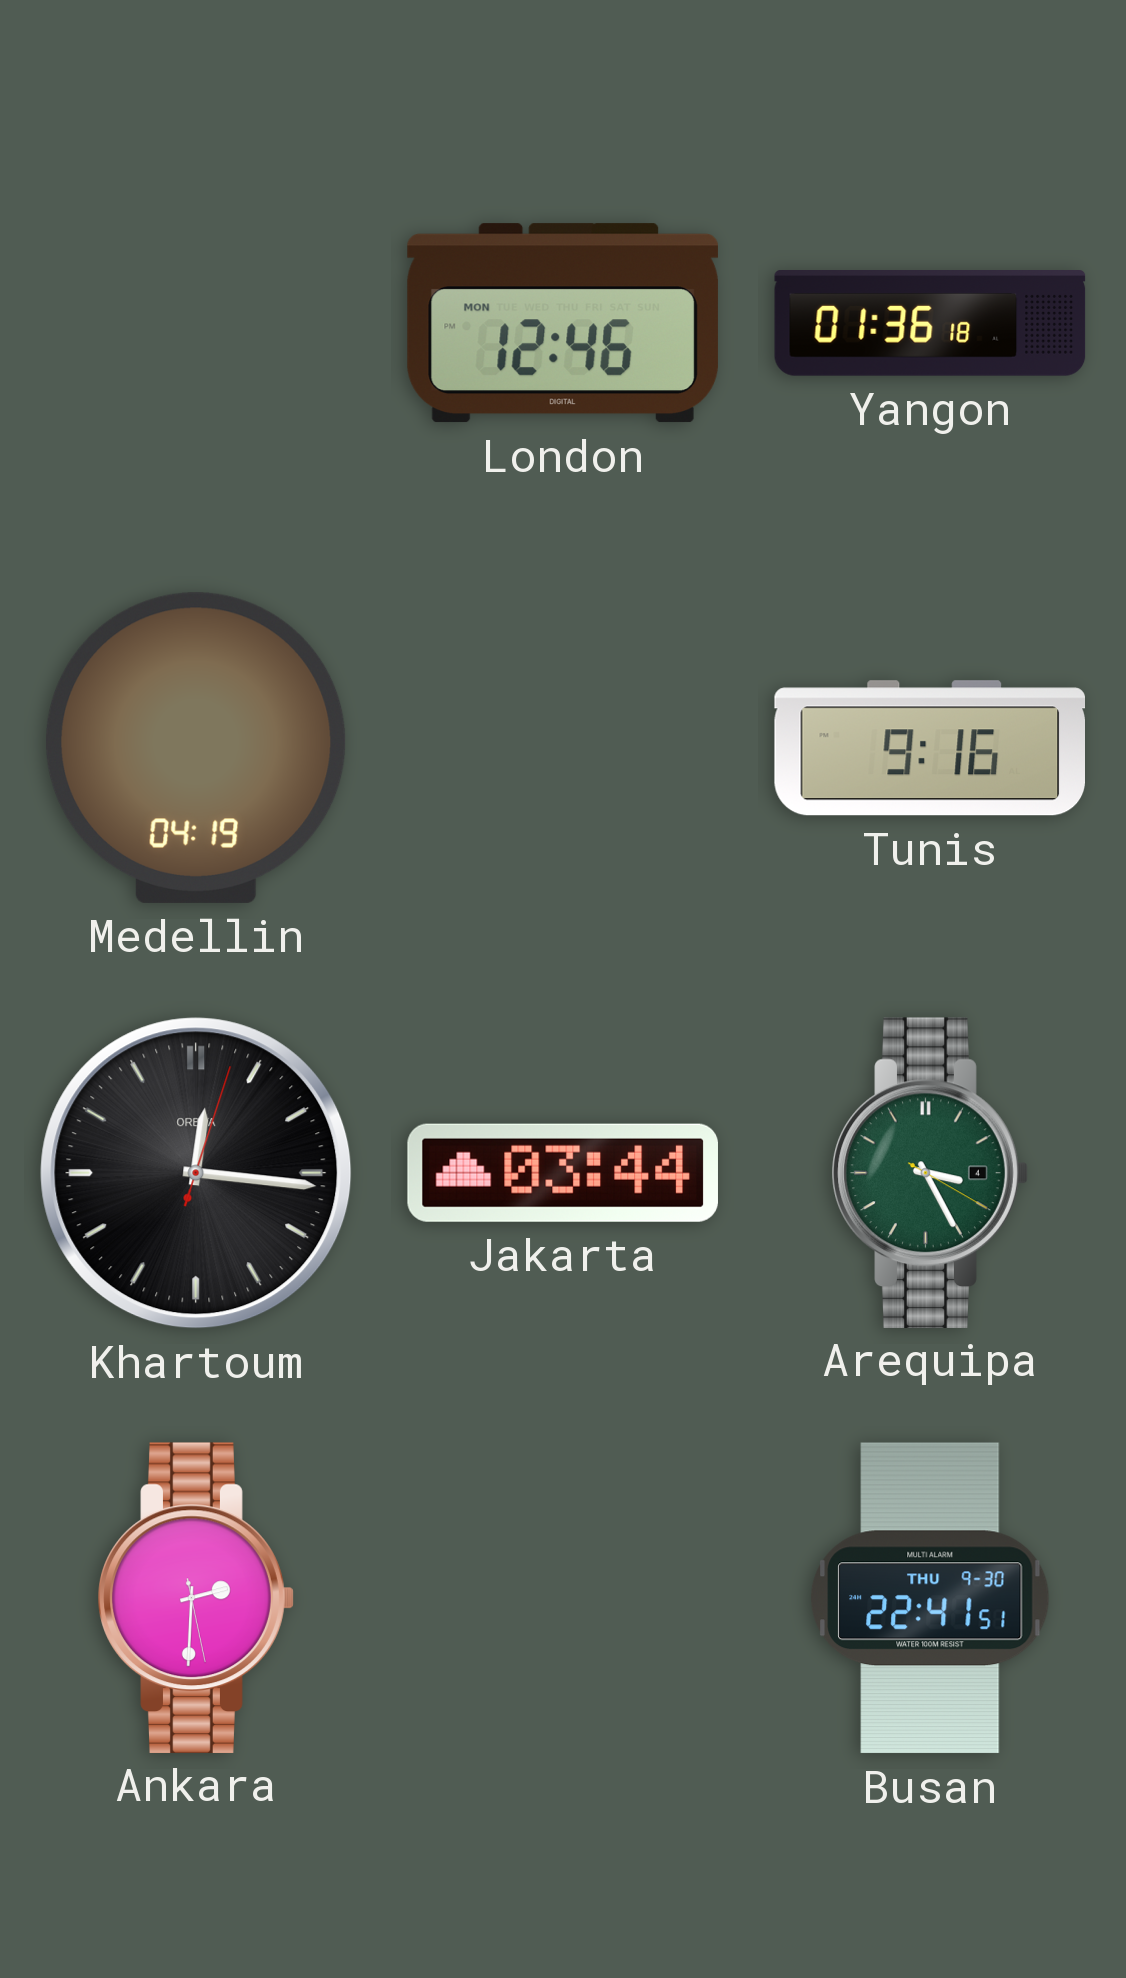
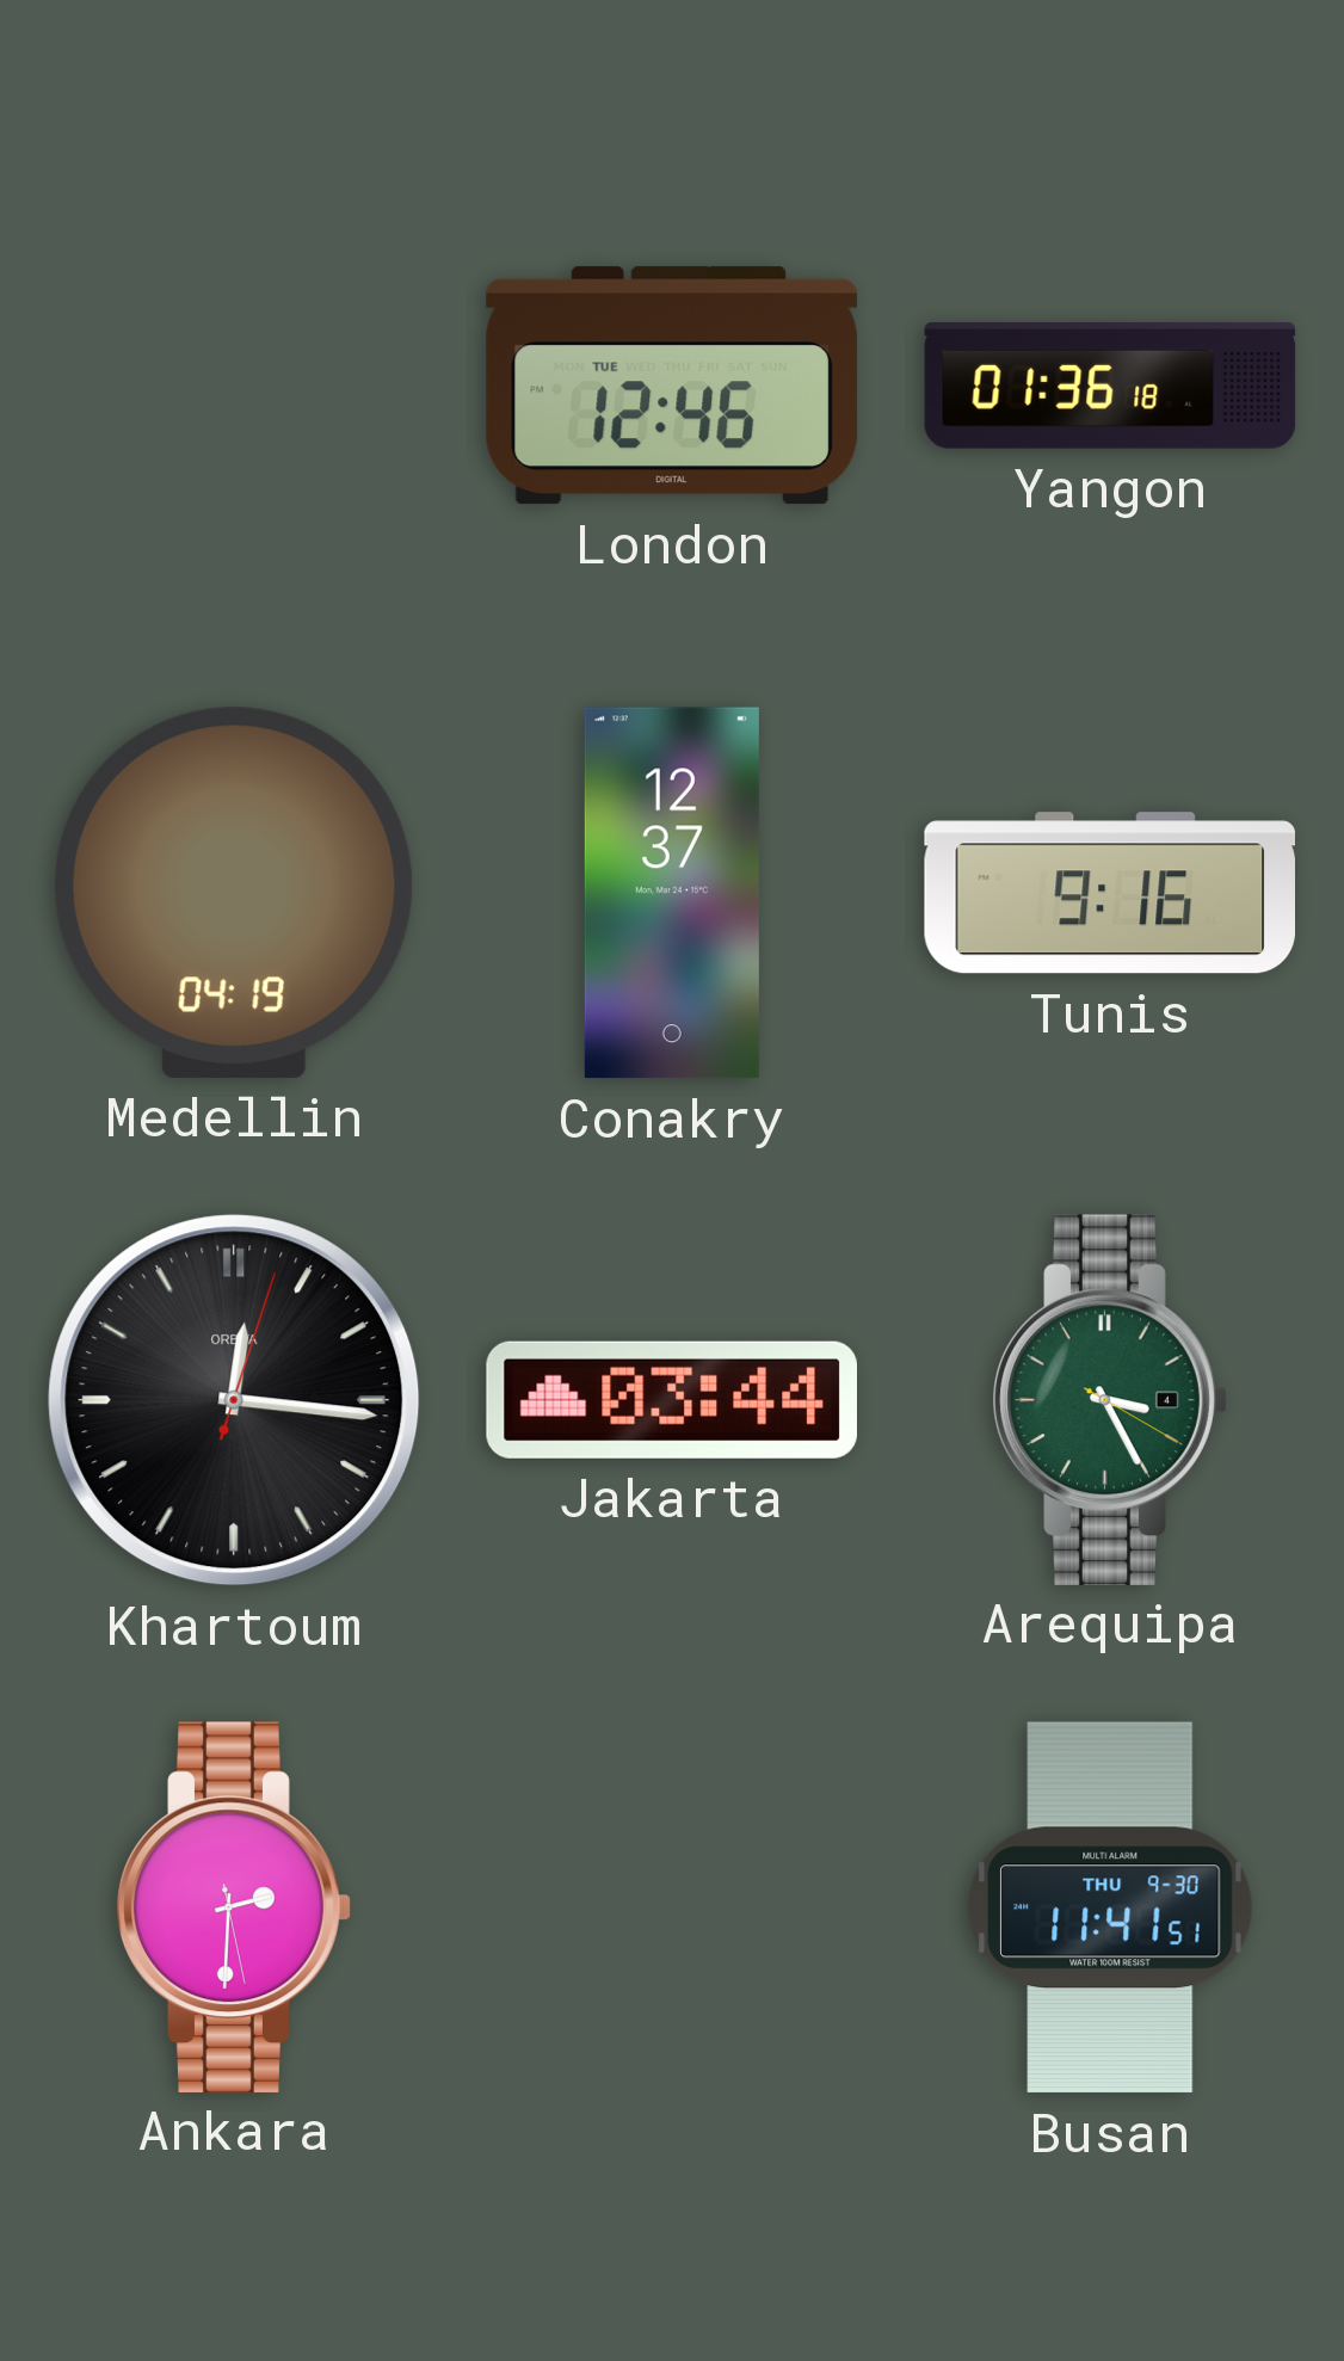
London date: MON -> TUE
Conakry: none -> 12:37
Busan: 22:41 -> 11:41
